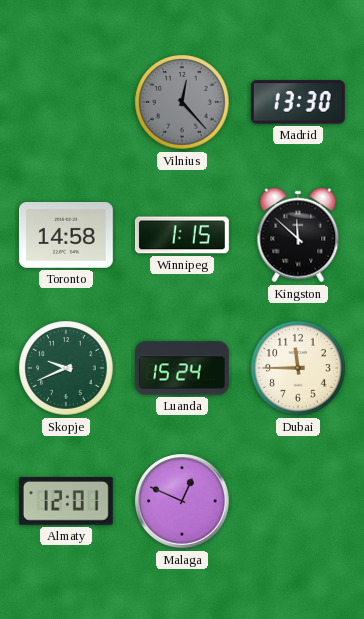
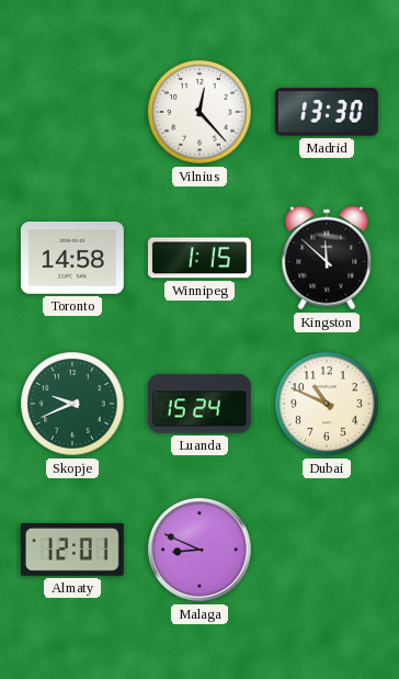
Vilnius dial: grey -> white
Dubai: 11:45 -> 10:49
Malaga: 12:49 -> 8:49
